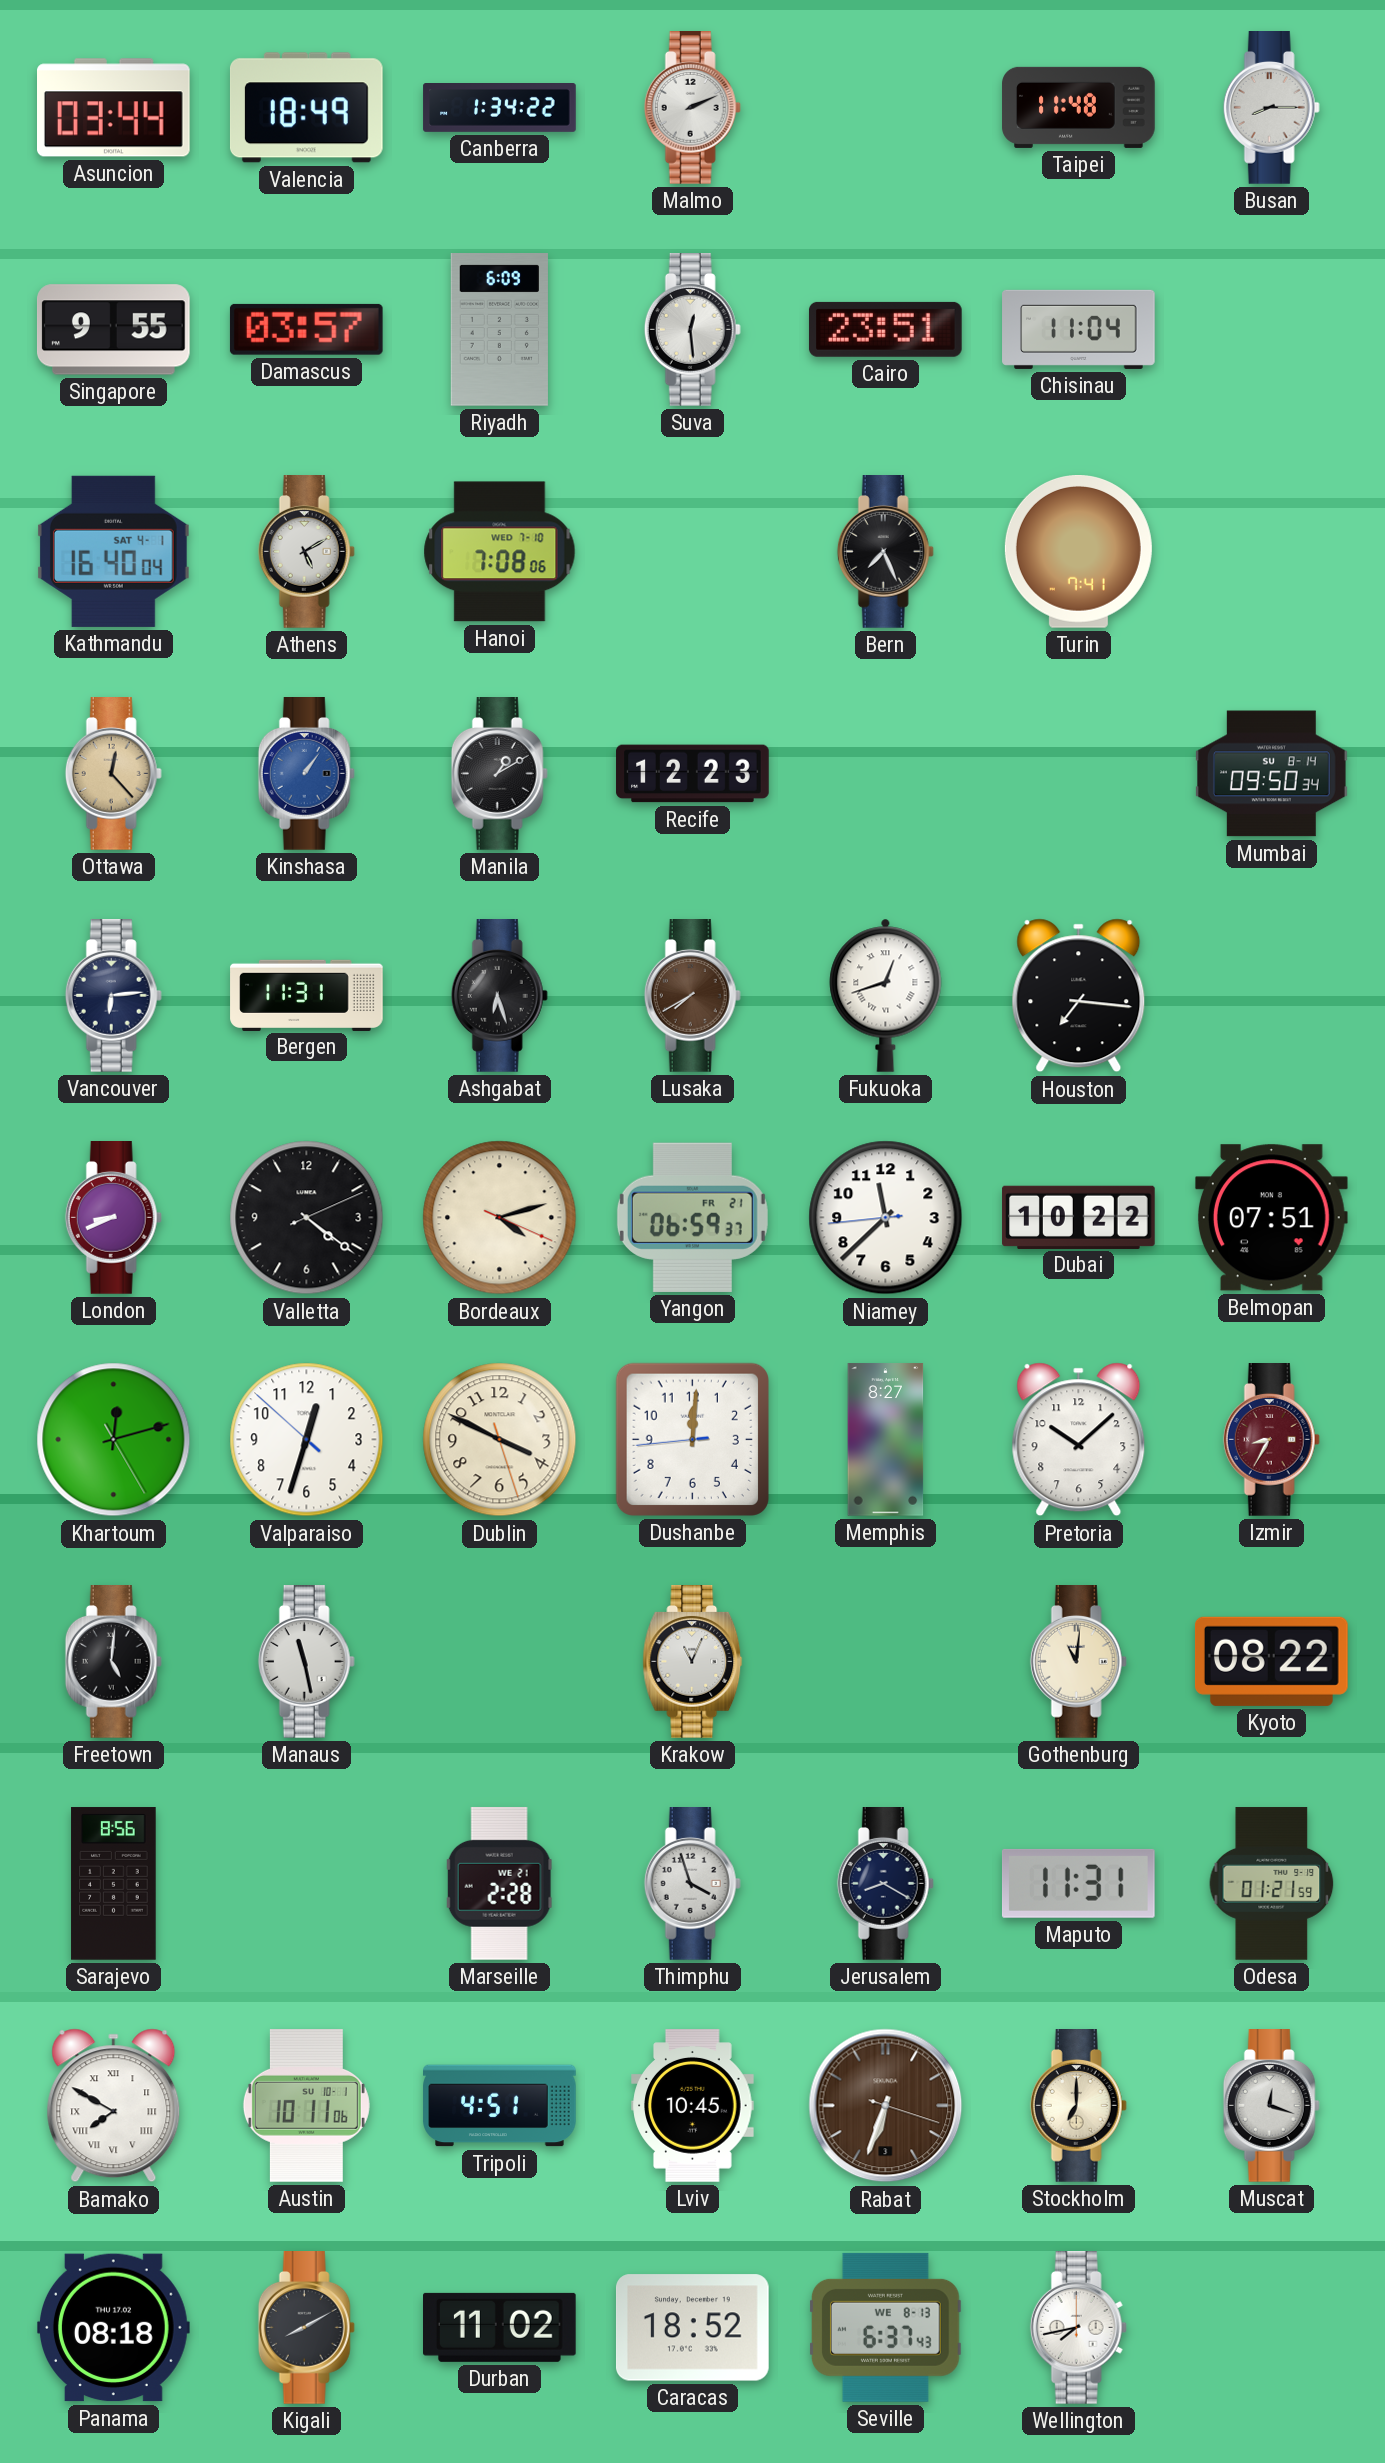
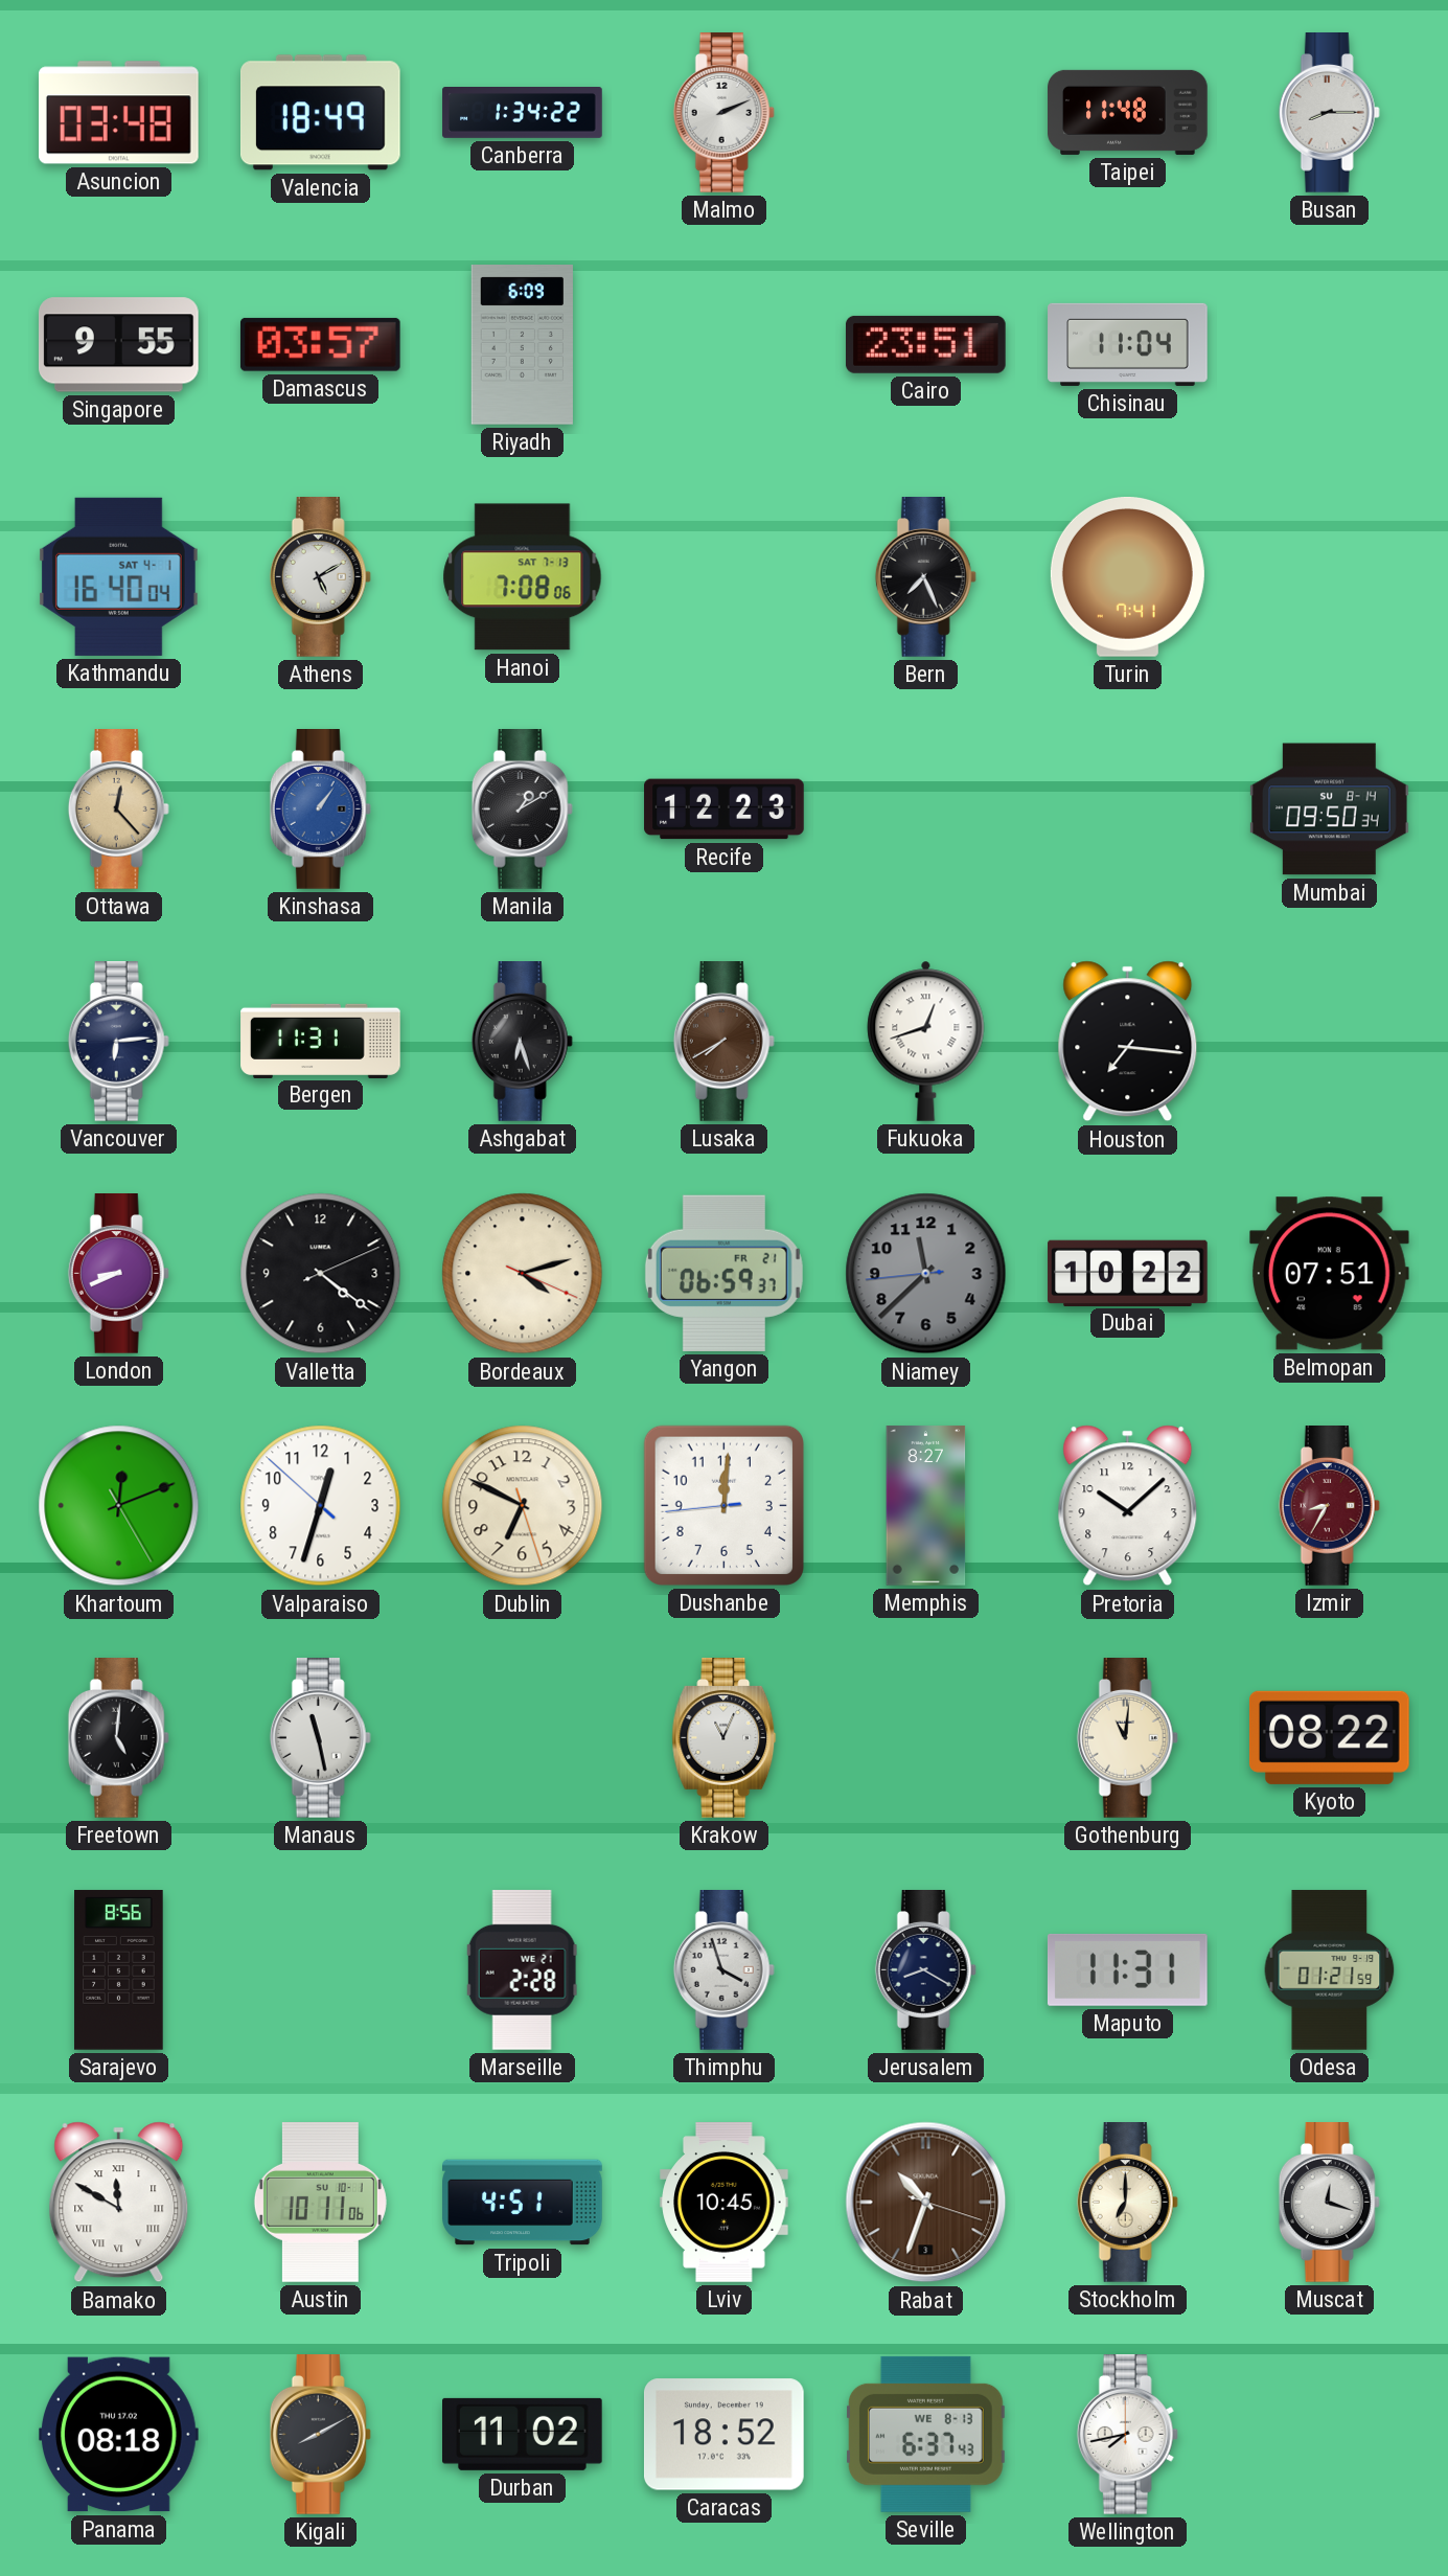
Asuncion: 03:44 -> 03:48
Suva: 12:29 -> none
Hanoi date: WED 7-10 -> SAT 7-13
Niamey dial: white -> grey
Khartoum: 12:12 -> 12:11
Dublin: 3:49 -> 6:49
Bamako: 7:50 -> 11:50
Rabat: 6:33 -> 10:33
